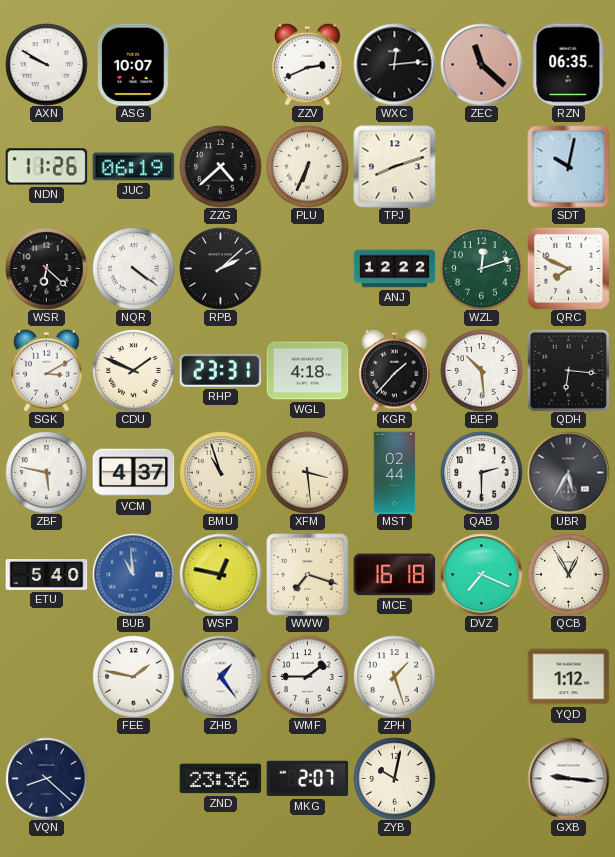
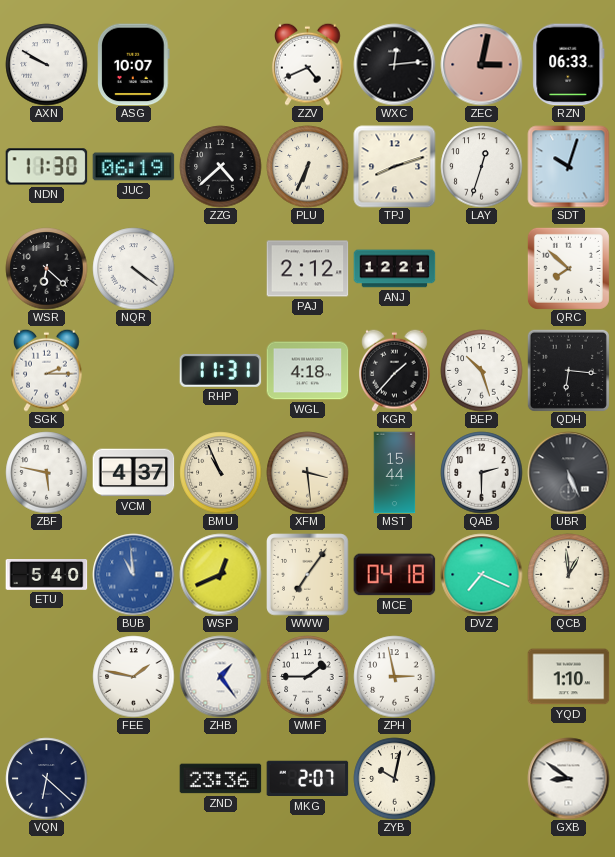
ZZV: 2:41 -> 4:41
ZEC: 11:22 -> 3:02
RZN: 06:35 -> 06:33
NDN: 11:26 -> 11:30
LAY: none -> 12:33
SDT: 10:02 -> 10:03
RPB: 2:08 -> none
PAJ: none -> 2:12
ANJ: 12:22 -> 12:21
WZL: 12:12 -> none
QRC: 7:49 -> 7:52
SGK: 3:10 -> 2:15
CDU: 1:49 -> none
RHP: 23:31 -> 11:31
BEP: 10:29 -> 10:27
BMU: 10:57 -> 10:56
MST: 02:44 -> 15:44
UBR: 5:35 -> 5:26
WSP: 12:47 -> 12:41
WWW: 7:18 -> 7:06
MCE: 16:18 -> 04:18
QCB: 12:55 -> 12:59
ZPH: 1:27 -> 2:58
YQD: 1:12 -> 1:10
VQN: 8:22 -> 6:22
GXB: 9:16 -> 8:51
